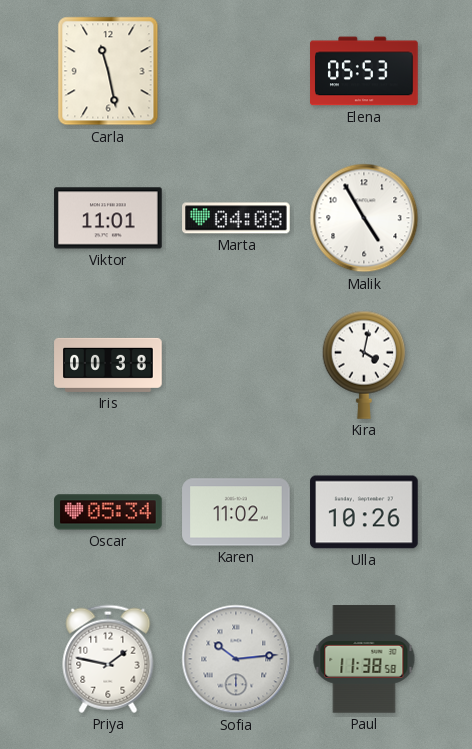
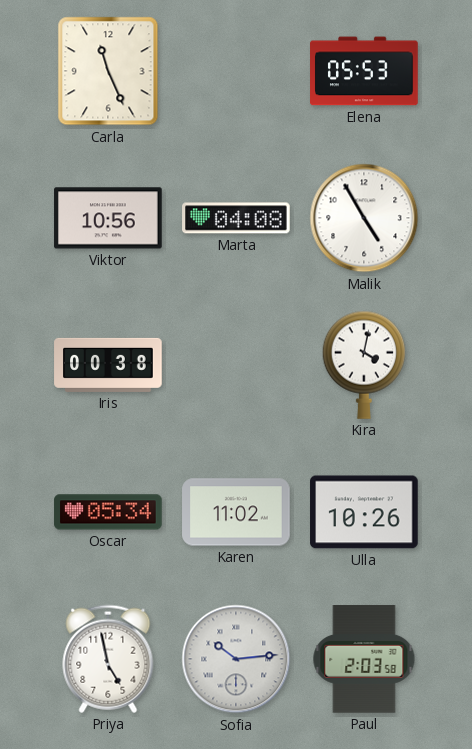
Carla: 11:28 -> 11:26
Viktor: 11:01 -> 10:56
Priya: 1:47 -> 4:58
Paul: 11:38 -> 2:03
